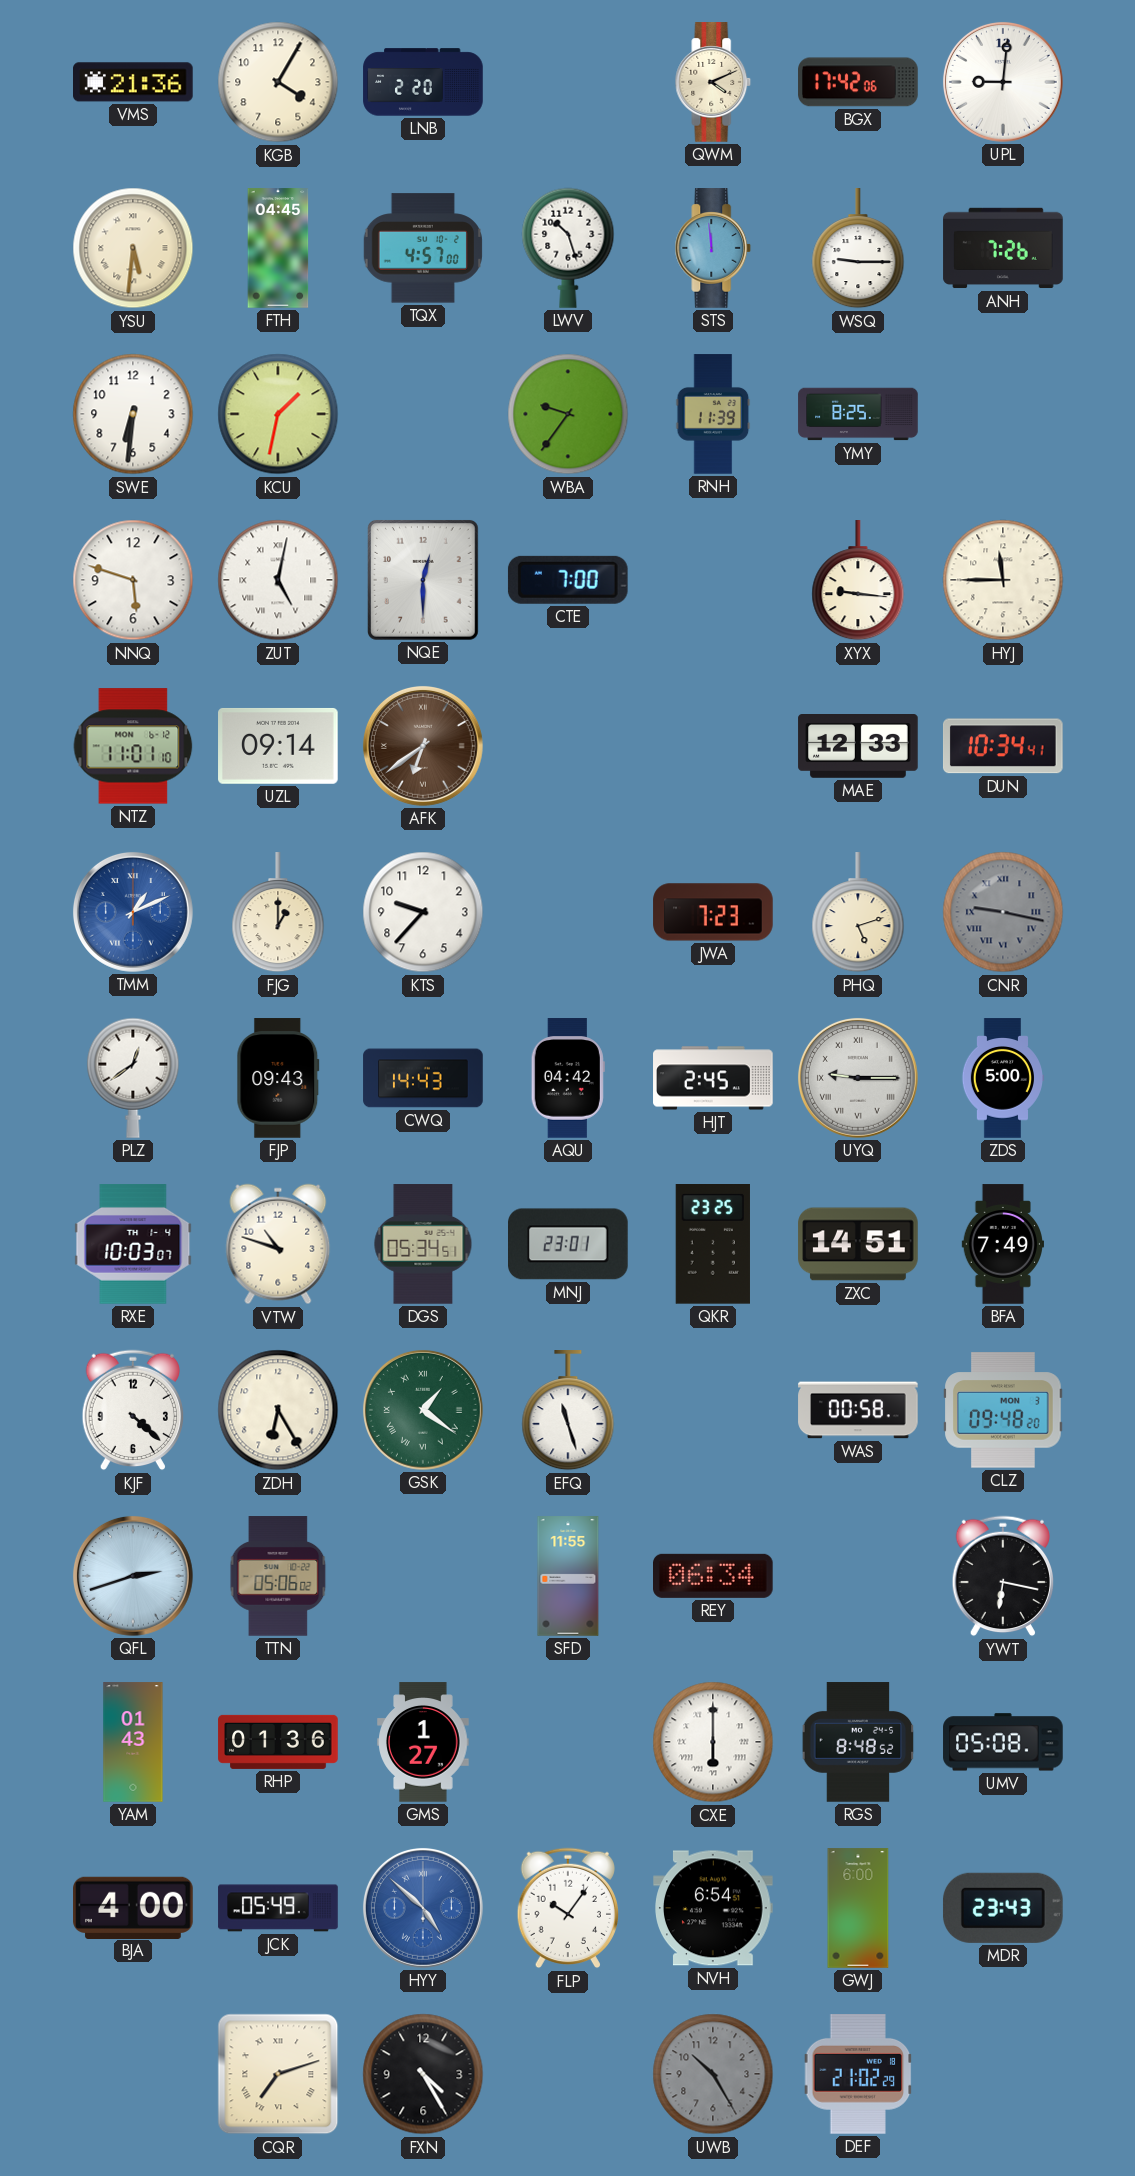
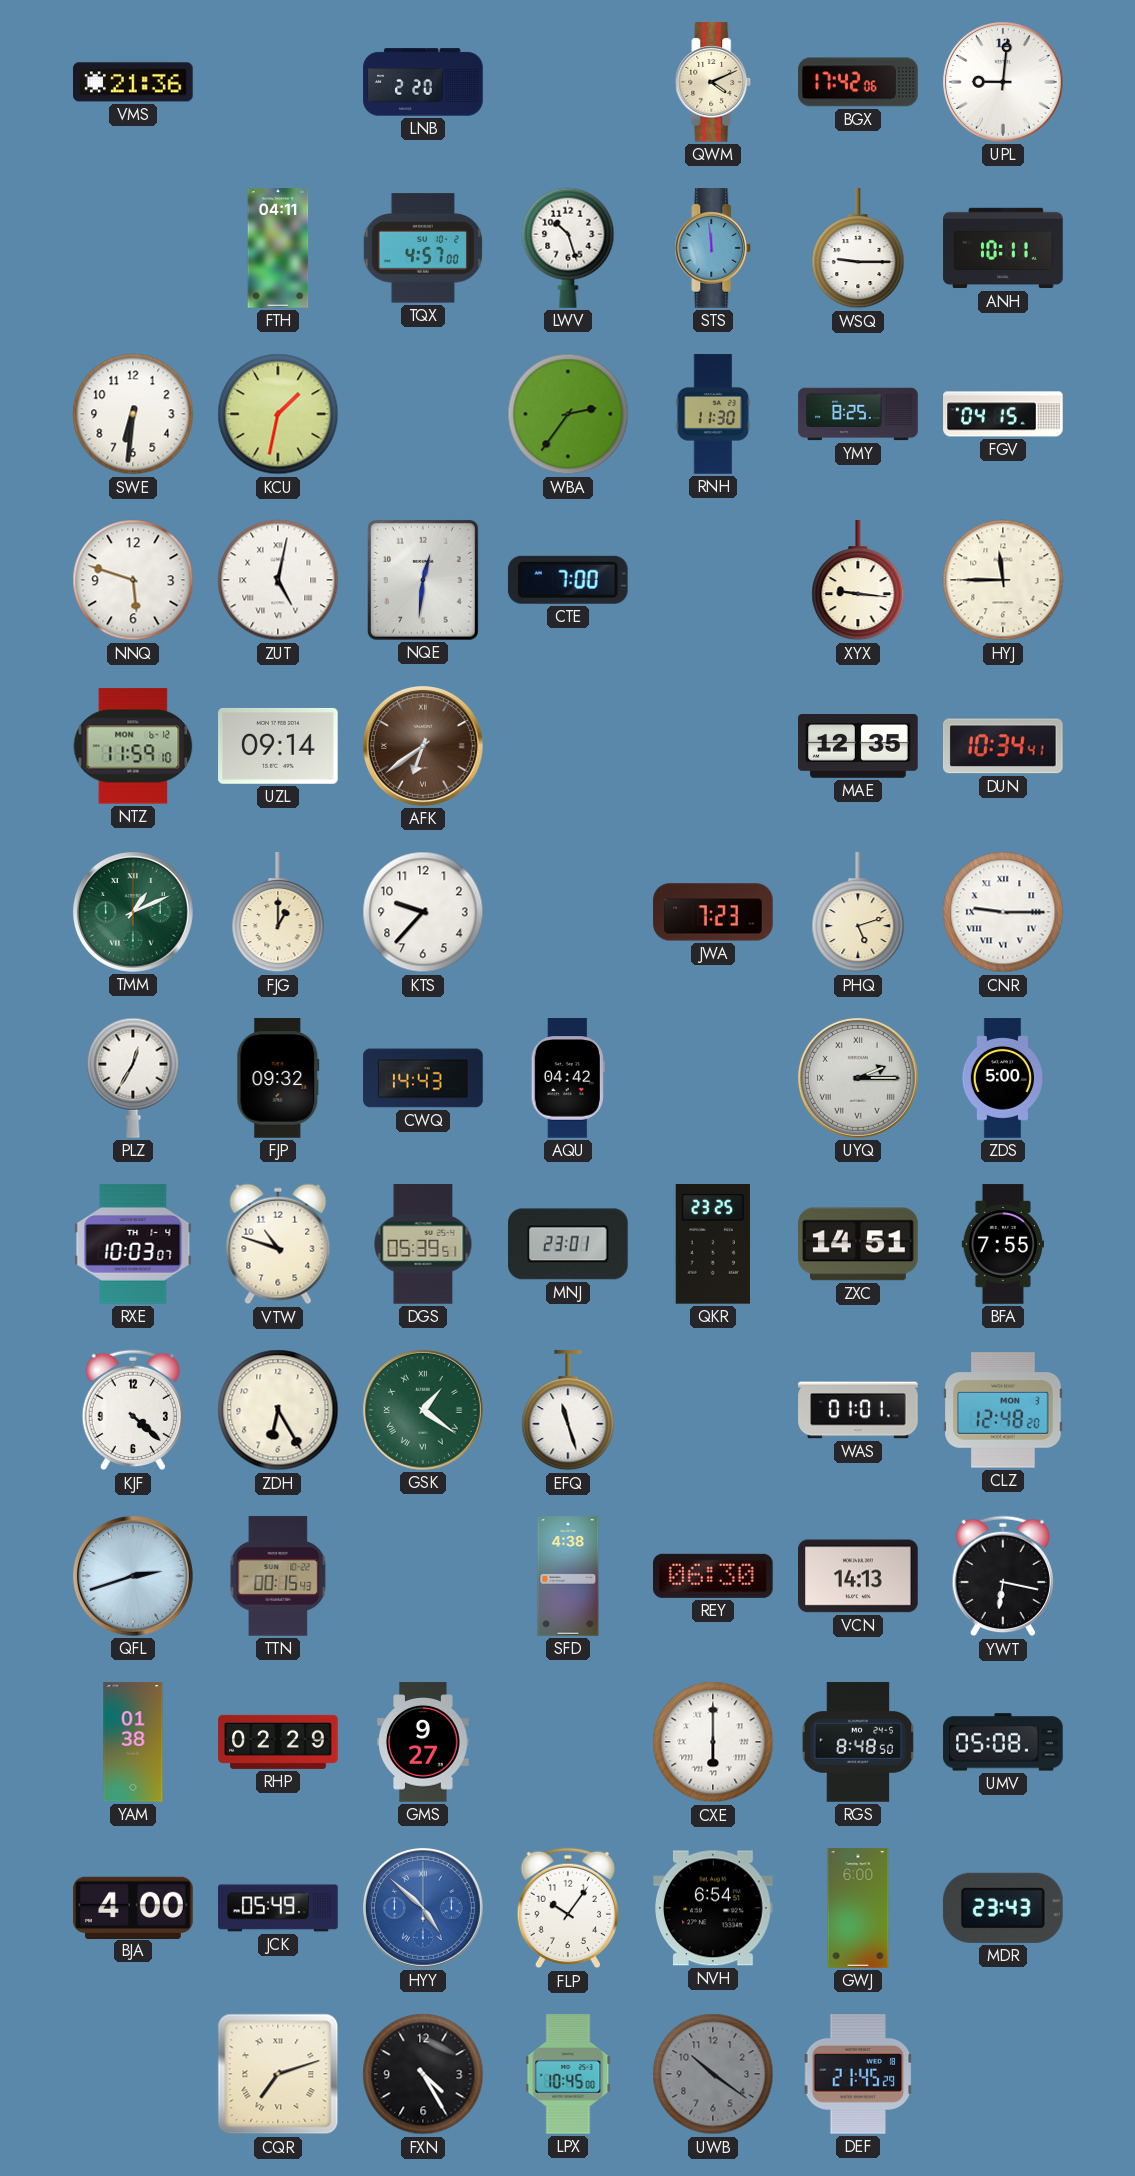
KGB: 4:05 -> none
YSU: 5:31 -> none
FTH: 04:45 -> 04:11
ANH: 7:26 -> 10:11
WBA: 9:36 -> 2:36
RNH: 11:39 -> 11:30
FGV: none -> 04:15
NQE: 12:30 -> 12:31
NTZ: 11:01 -> 11:59
MAE: 12:33 -> 12:35
TMM dial: blue -> green
CNR: 9:17 -> 9:15
CNR dial: grey -> white
PLZ: 12:39 -> 12:35
FJP: 09:43 -> 09:32
HJT: 2:45 -> none
UYQ: 9:15 -> 2:15
DGS: 05:34 -> 05:39
BFA: 7:49 -> 7:55
WAS: 00:58 -> 01:01
CLZ: 09:48 -> 12:48
TTN: 05:06 -> 00:15
SFD: 11:55 -> 4:38
REY: 06:34 -> 06:30
VCN: none -> 14:13
YAM: 01:43 -> 01:38
RHP: 01:36 -> 02:29
GMS: 1:27 -> 9:27
RGS: 8:48:52 -> 8:48:50
LPX: none -> 10:45
UWB: 10:25 -> 10:21
DEF: 21:02 -> 21:45
